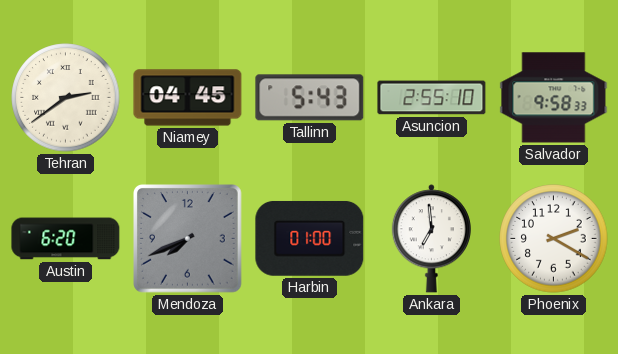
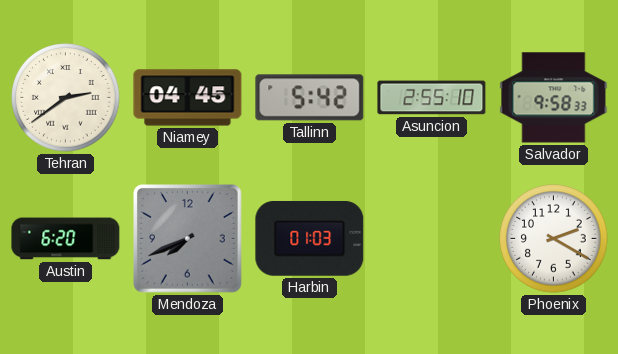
Tallinn: 5:43 -> 5:42
Harbin: 01:00 -> 01:03
Ankara: 6:59 -> none
